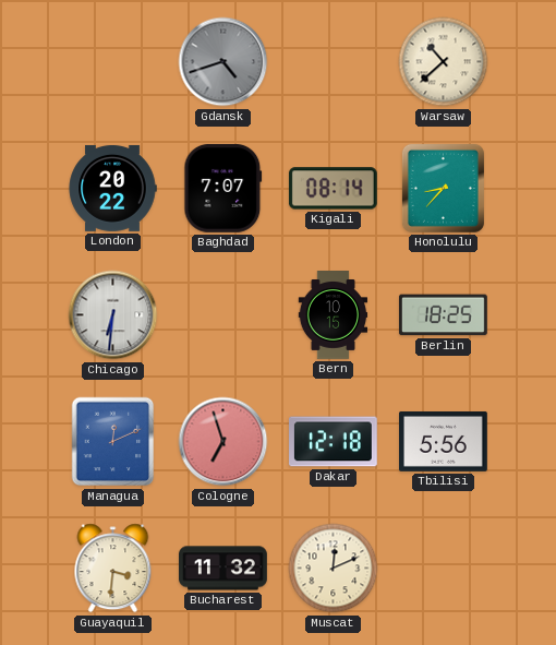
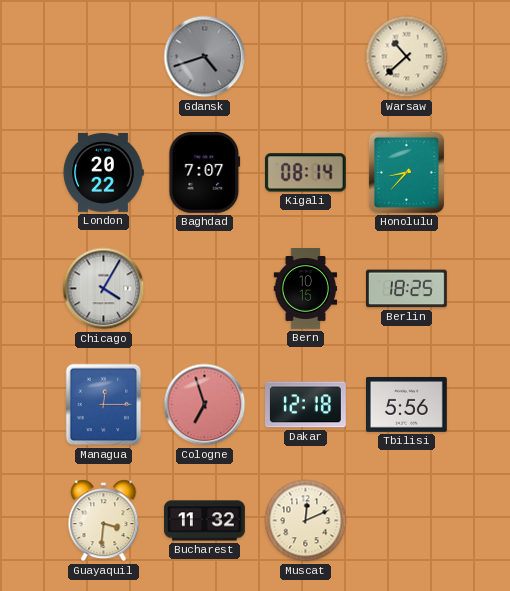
Chicago: 6:31 -> 4:05
Managua: 12:11 -> 12:15
